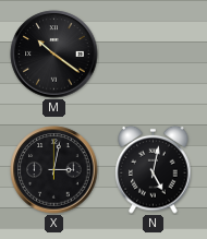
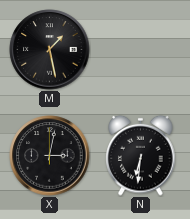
M: 10:21 -> 1:28
N: 5:02 -> 6:31
